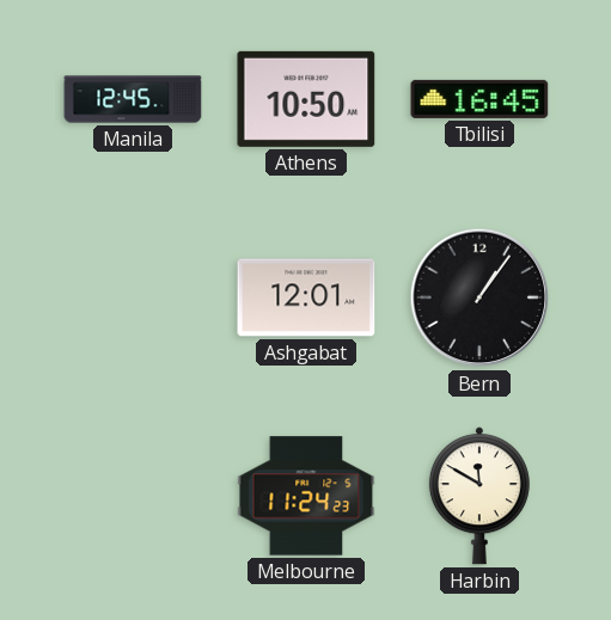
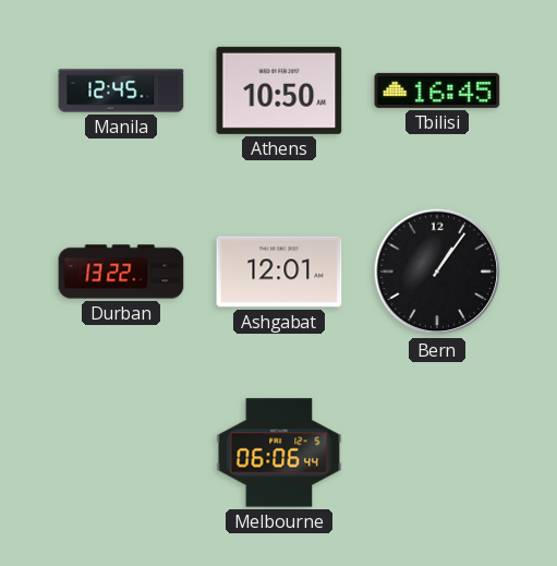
Durban: none -> 13:22
Melbourne: 11:24 -> 06:06
Harbin: 11:50 -> none
